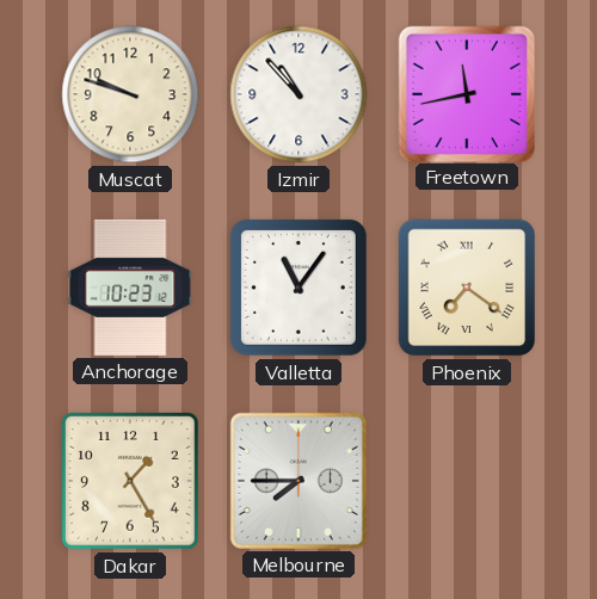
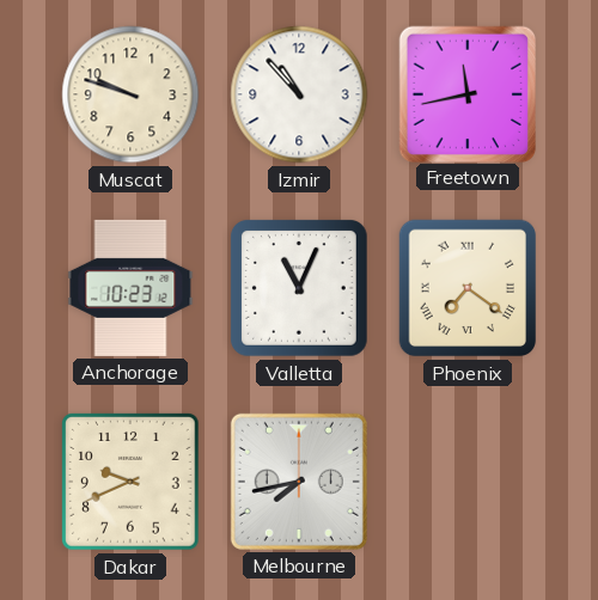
Valletta: 11:06 -> 11:04
Dakar: 1:25 -> 9:41
Melbourne: 7:45 -> 7:43
